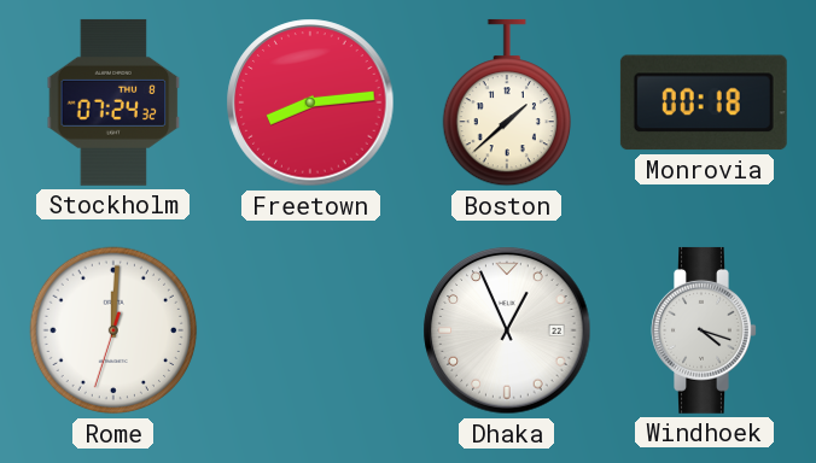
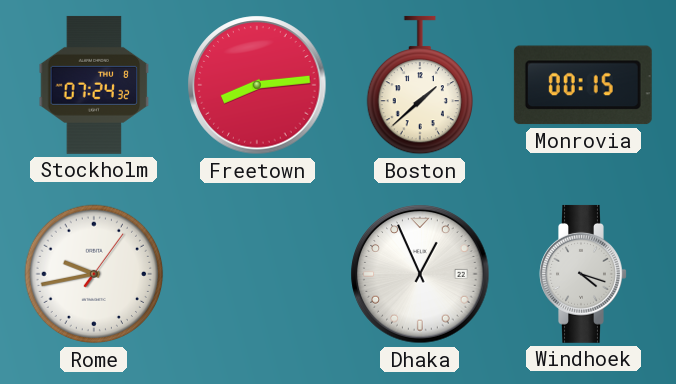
Monrovia: 00:18 -> 00:15
Rome: 12:00 -> 9:43
